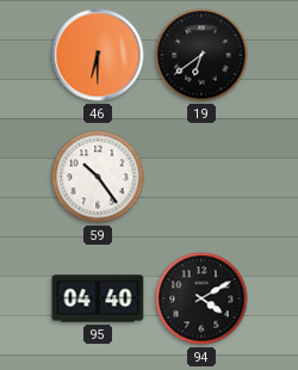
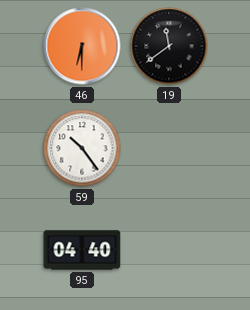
19: 6:39 -> 11:39
94: 4:10 -> none
